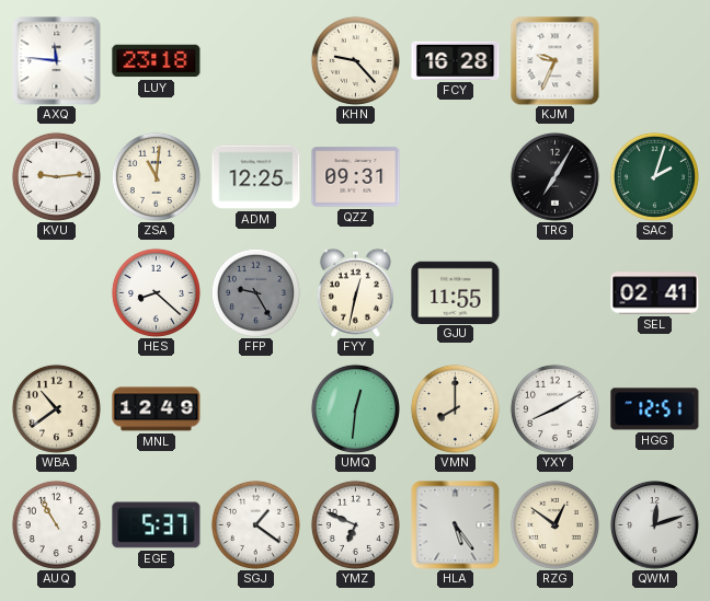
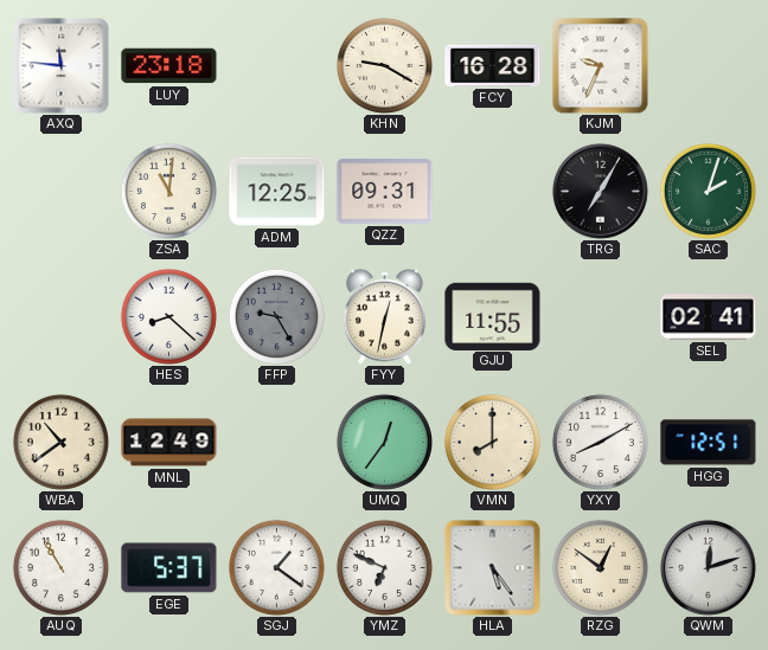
KHN: 9:23 -> 9:20
KVU: 9:14 -> none
UMQ: 12:31 -> 12:36
